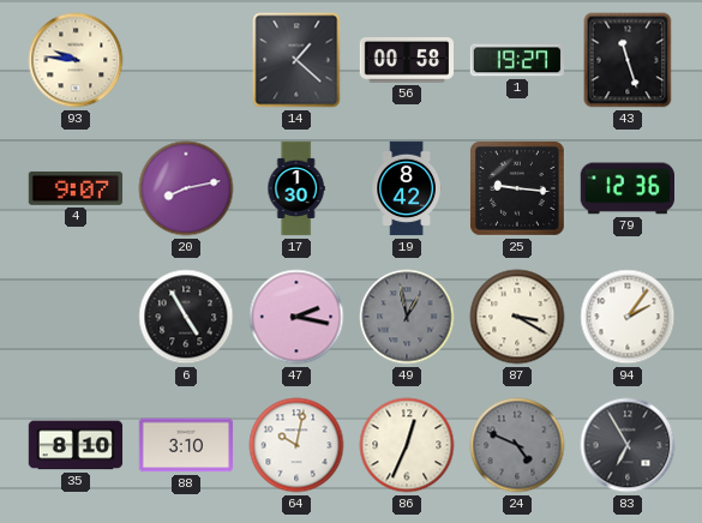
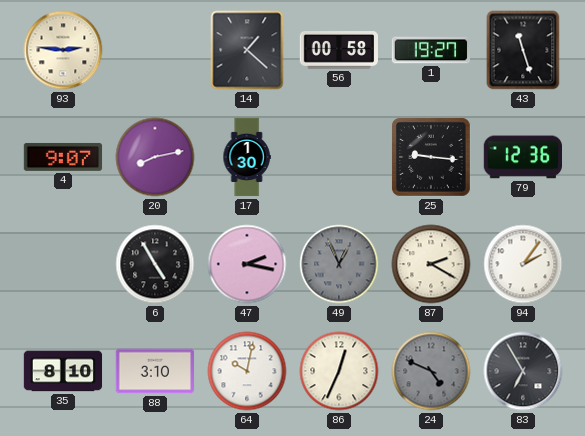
93: 9:46 -> 2:46
19: 8:42 -> none
49: 12:58 -> 12:56
87: 3:20 -> 2:20
